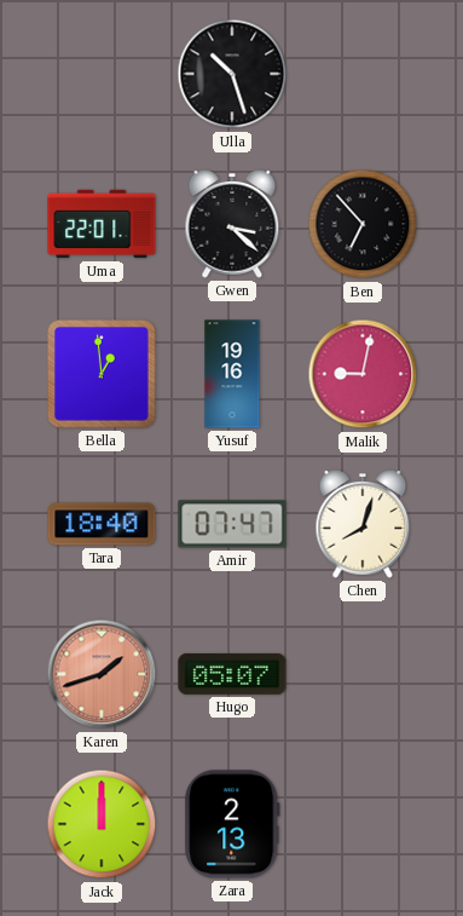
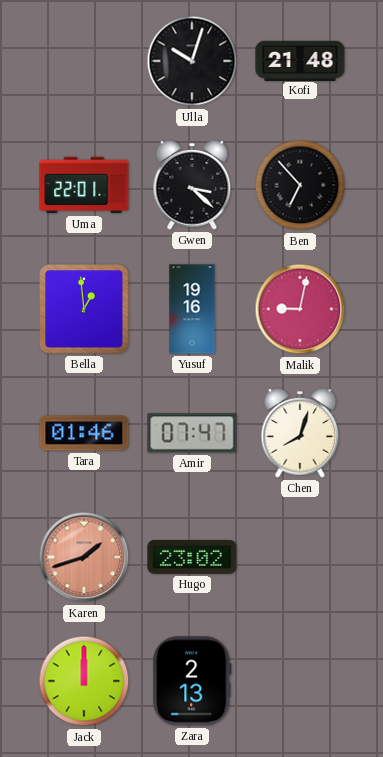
Ulla: 10:27 -> 10:03
Kofi: none -> 21:48
Tara: 18:40 -> 01:46
Hugo: 05:07 -> 23:02
